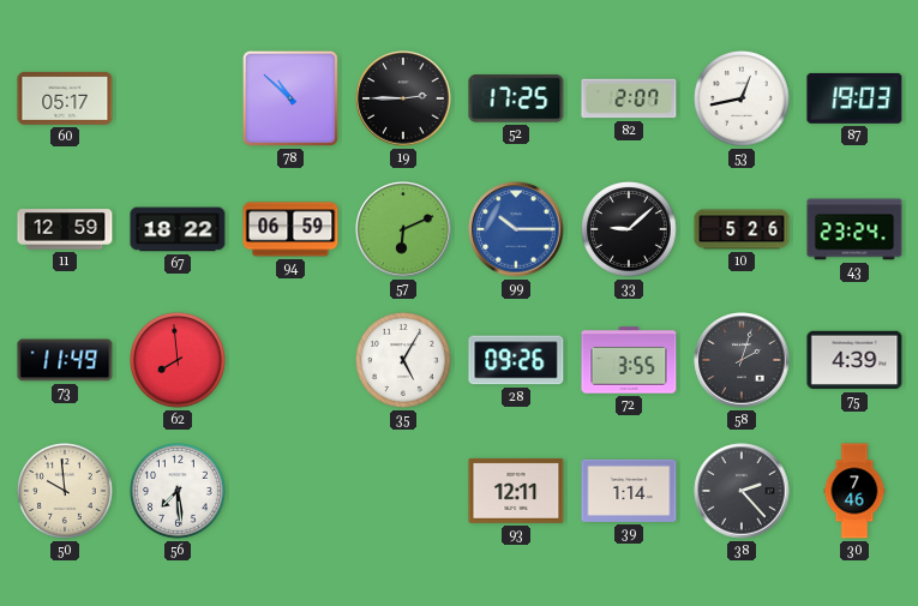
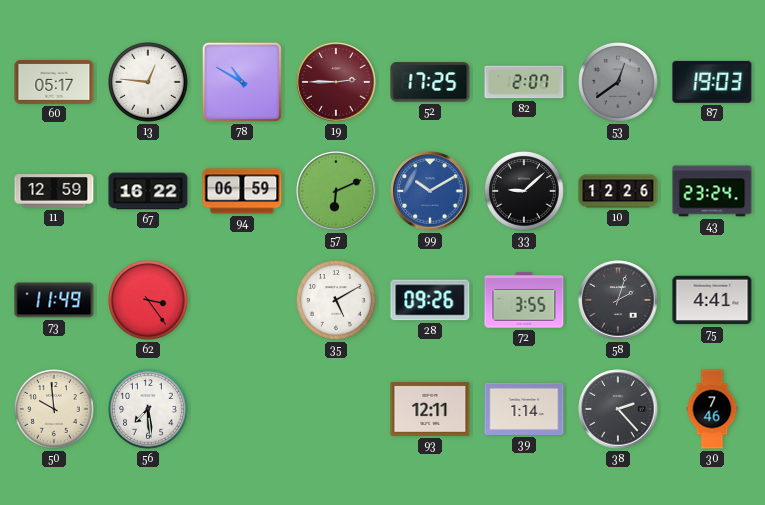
13: none -> 12:46
78: 10:52 -> 10:50
19 dial: black -> burgundy
53: 12:43 -> 12:39
53 dial: white -> grey
67: 18:22 -> 16:22
99: 10:15 -> 10:10
10: 5:26 -> 12:26
62: 7:59 -> 3:24
35: 5:05 -> 5:10
75: 4:39 -> 4:41
